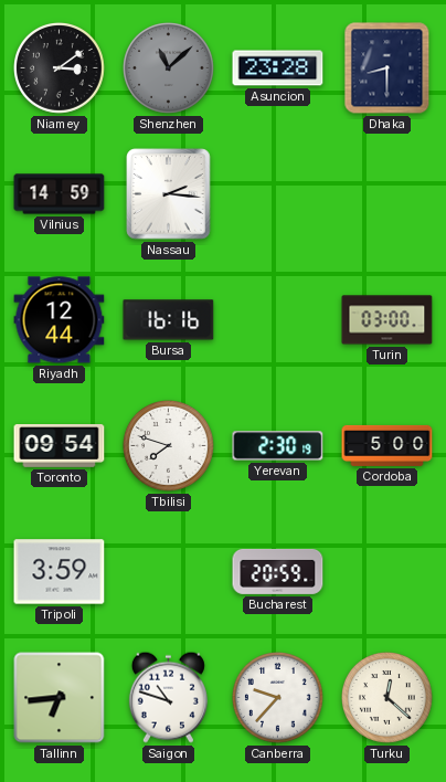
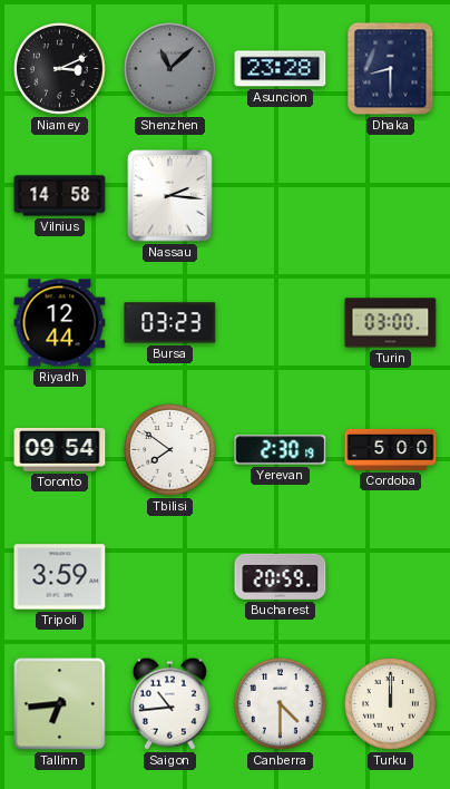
Niamey: 3:09 -> 3:11
Vilnius: 14:59 -> 14:58
Bursa: 16:16 -> 03:23
Tbilisi: 7:48 -> 7:51
Saigon: 10:48 -> 10:44
Canberra: 9:37 -> 4:30
Turku: 12:22 -> 12:00
